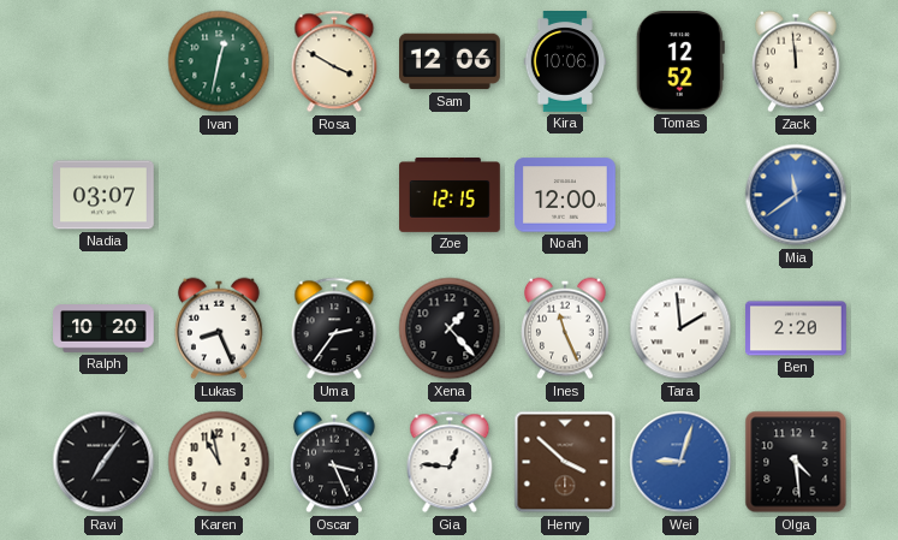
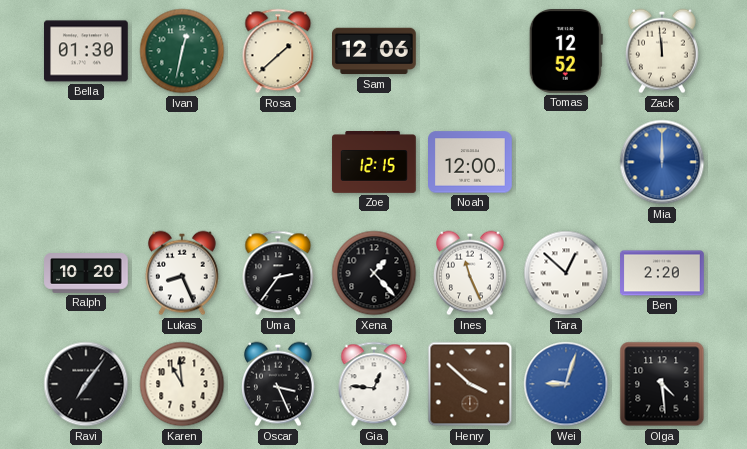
Bella: none -> 01:30
Rosa: 3:50 -> 1:38
Kira: 10:06 -> none
Nadia: 03:07 -> none
Mia: 11:39 -> 12:00
Tara: 1:59 -> 12:52
Karen: 10:58 -> 10:59
